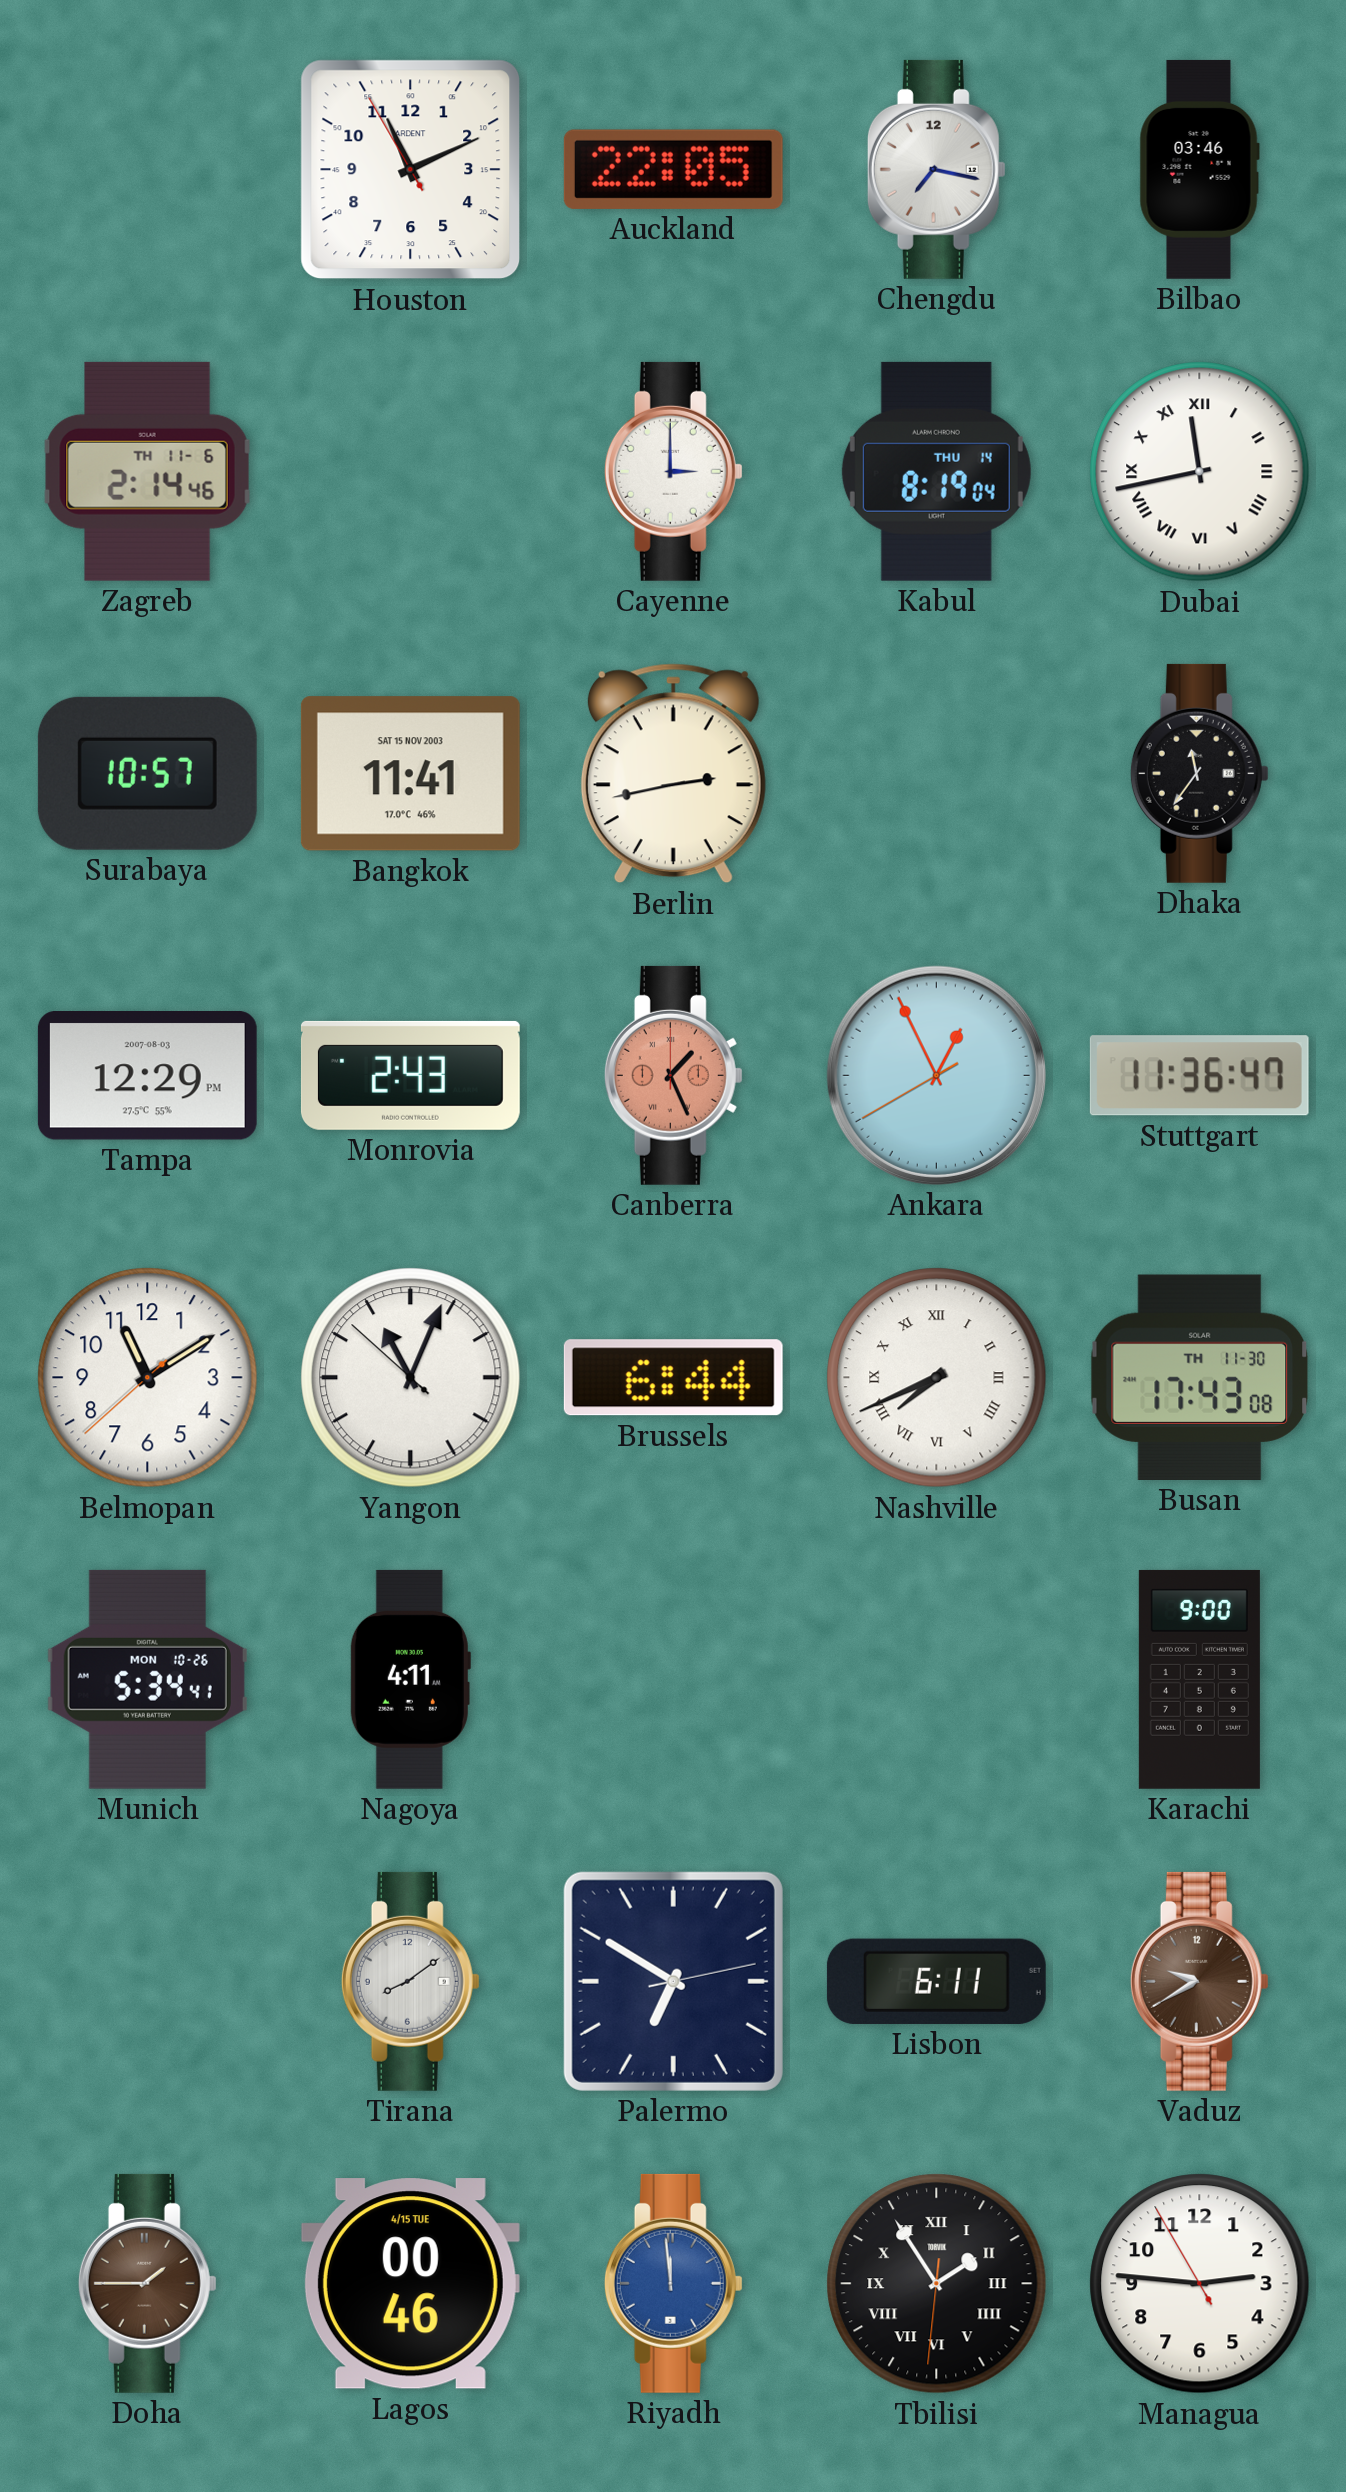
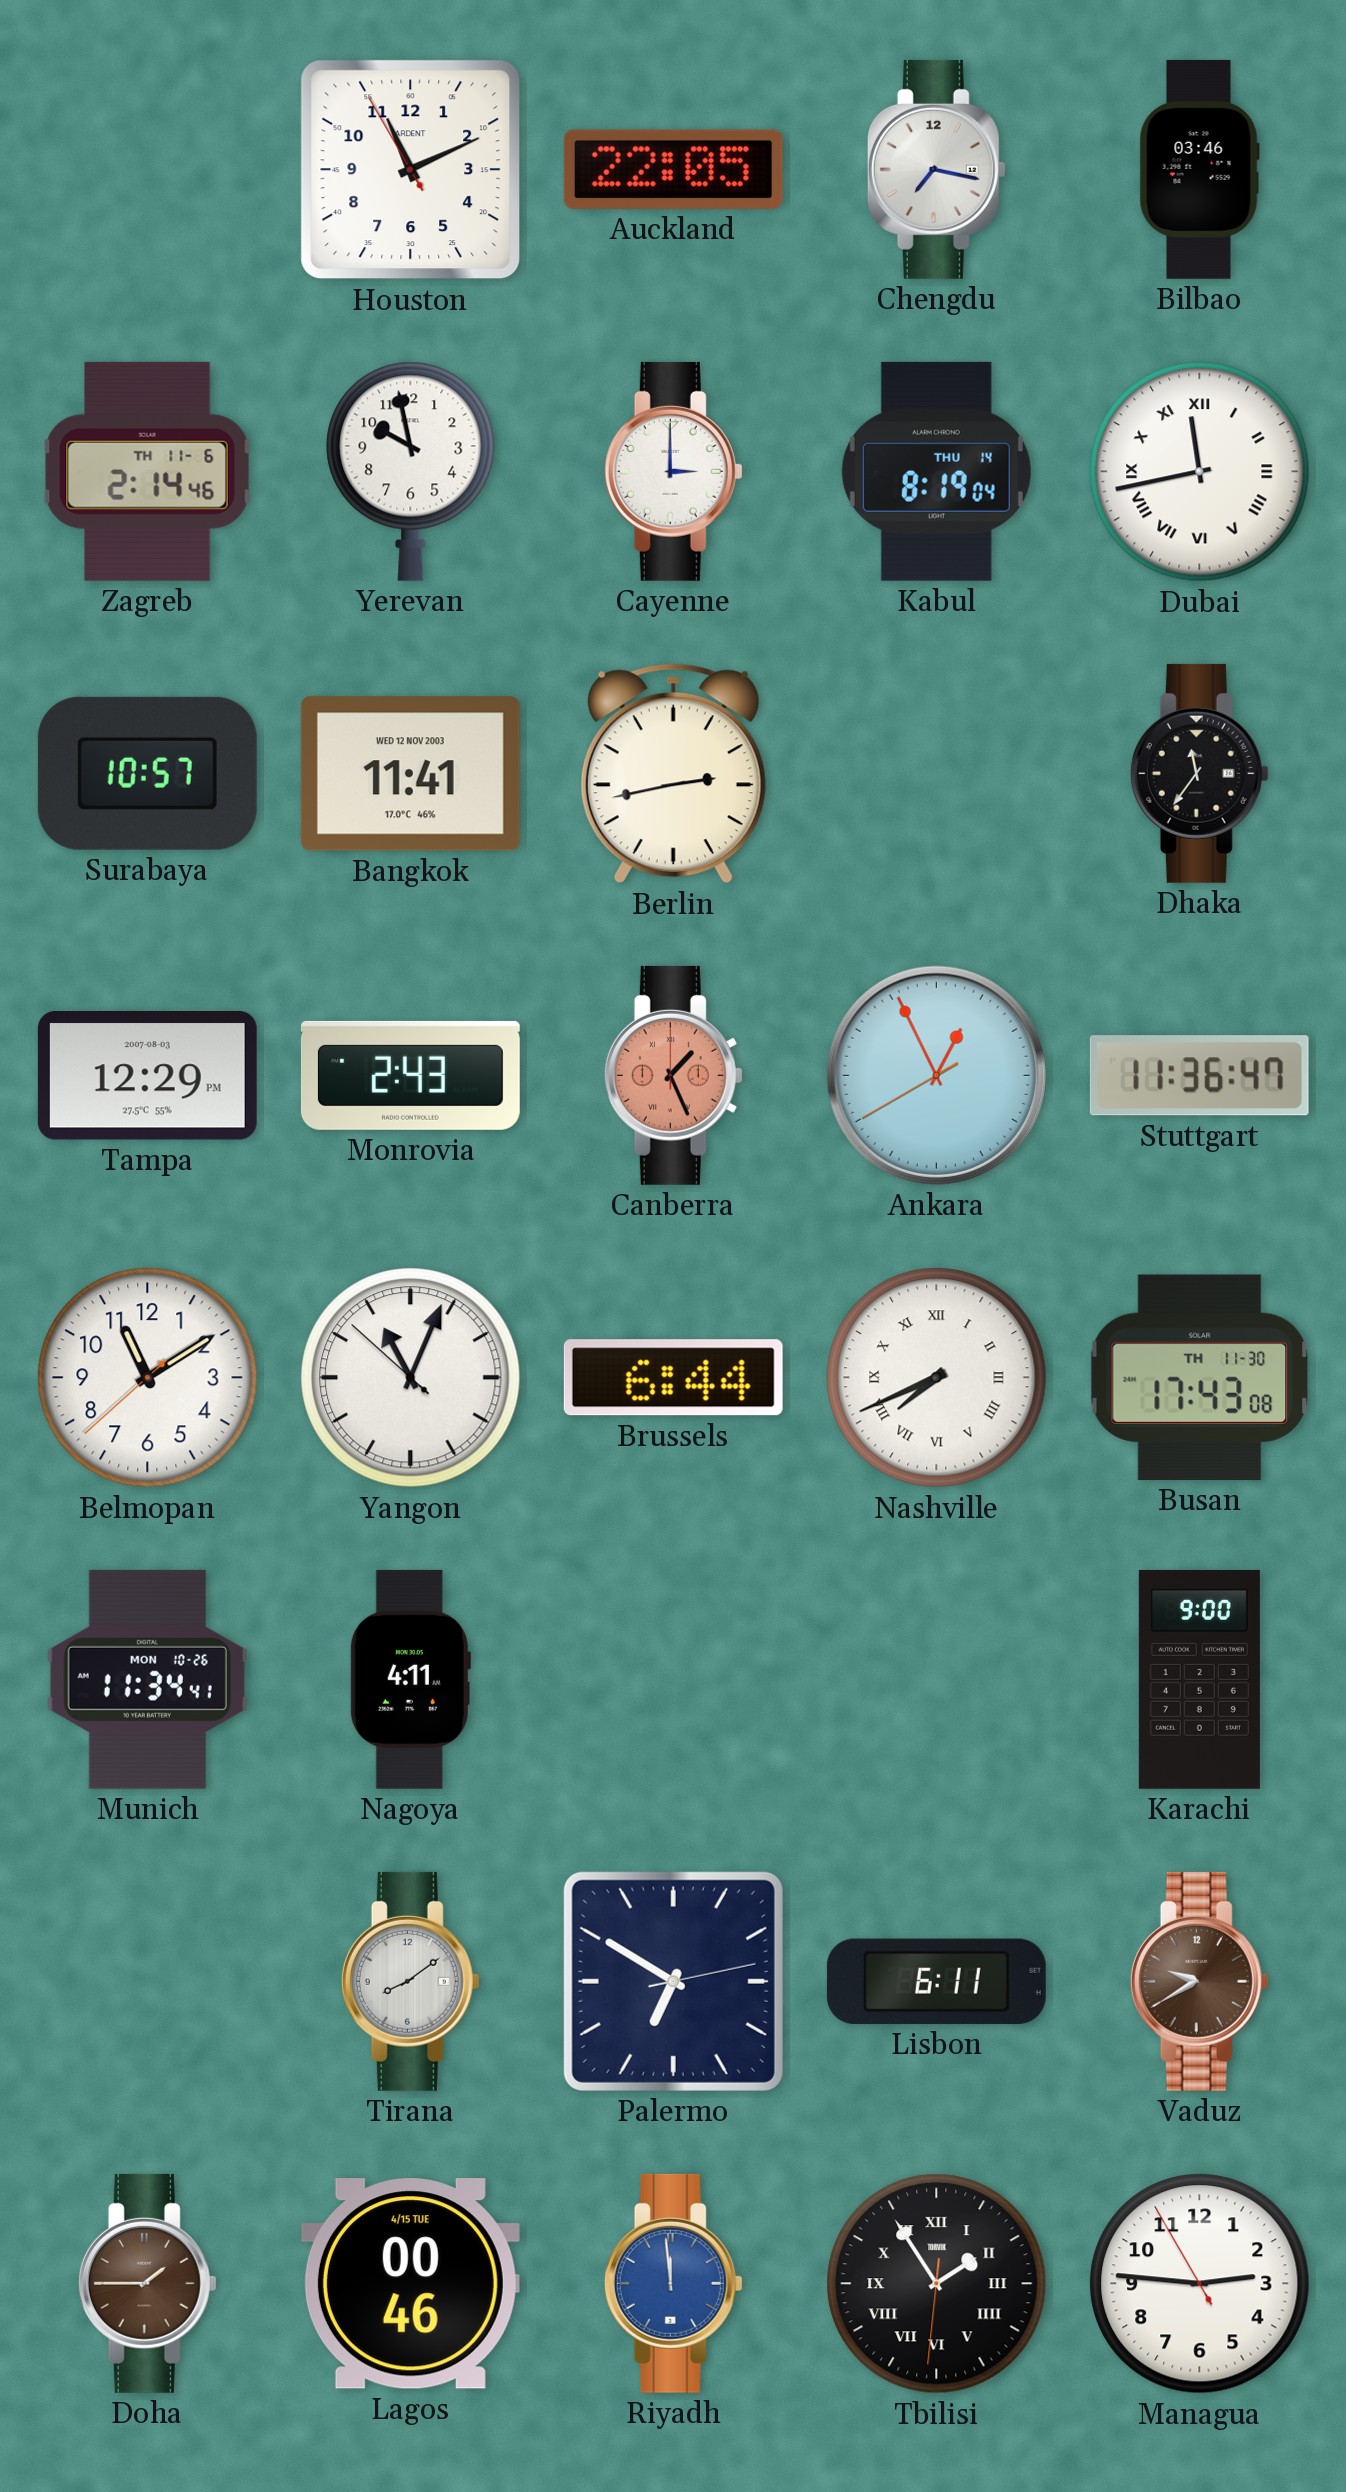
Yerevan: none -> 9:58
Bangkok date: SAT 15 NOV 2003 -> WED 12 NOV 2003
Munich: 5:34 -> 11:34
